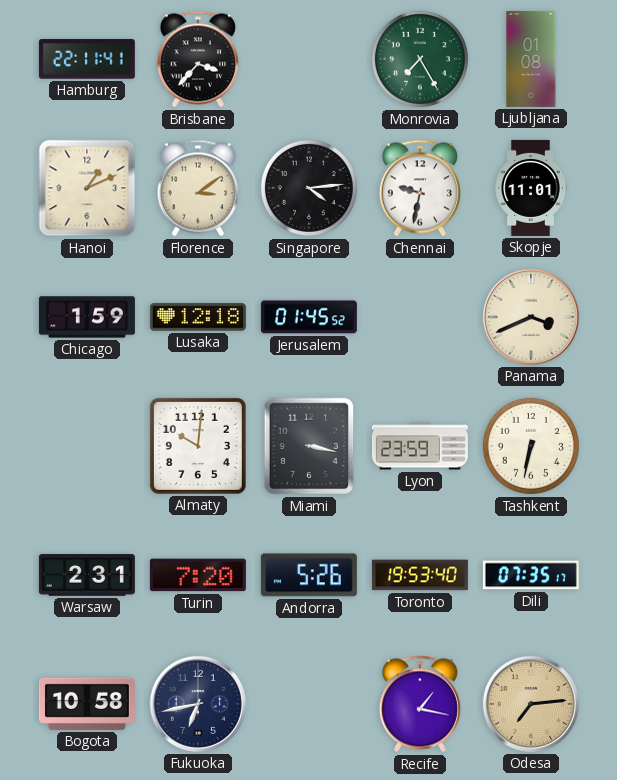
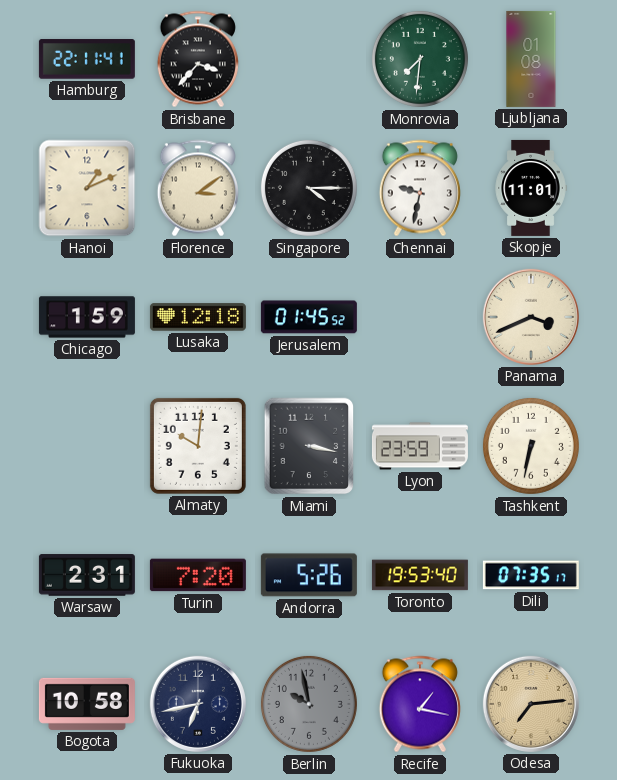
Monrovia: 7:25 -> 7:31
Singapore: 4:14 -> 4:15
Berlin: none -> 9:58
